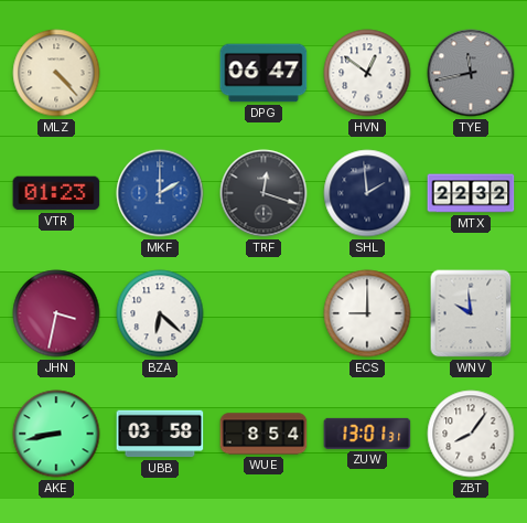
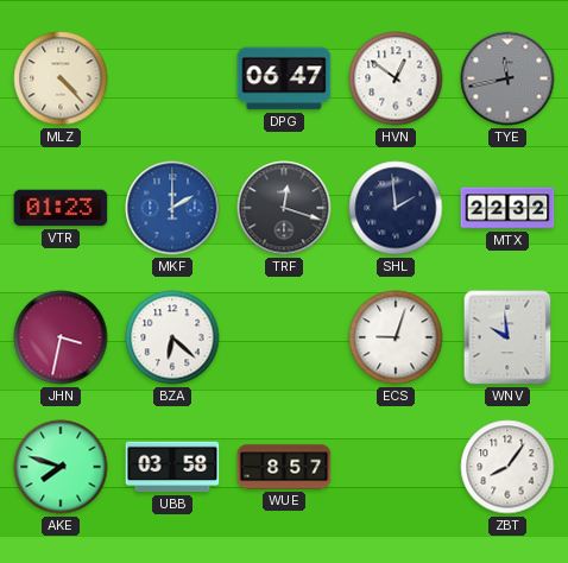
ECS: 9:00 -> 9:03
AKE: 8:43 -> 7:48
WUE: 8:54 -> 8:57
ZUW: 13:01 -> none
